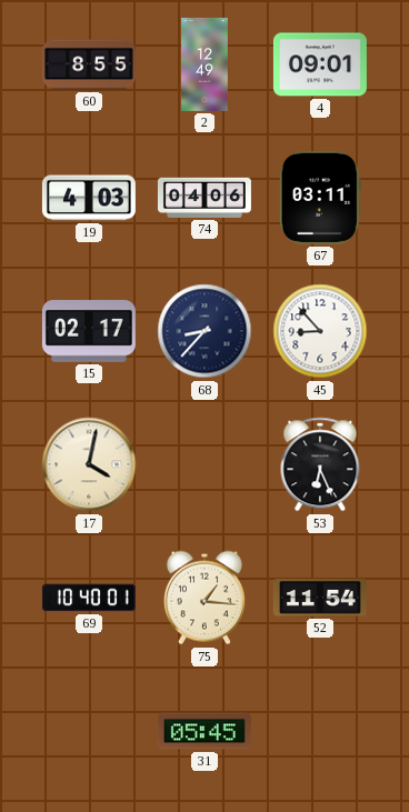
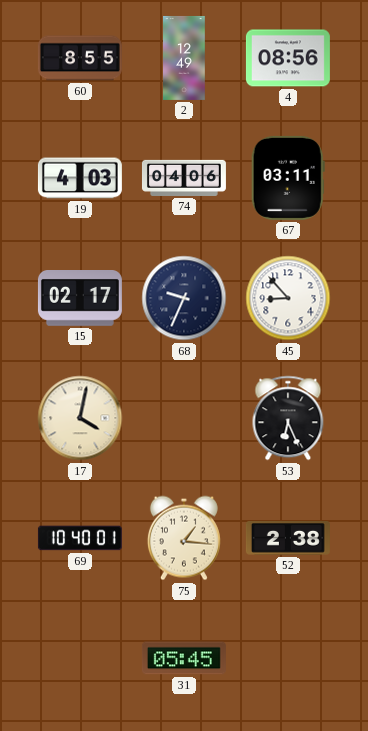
4: 09:01 -> 08:56
68: 8:37 -> 9:34
52: 11:54 -> 2:38
